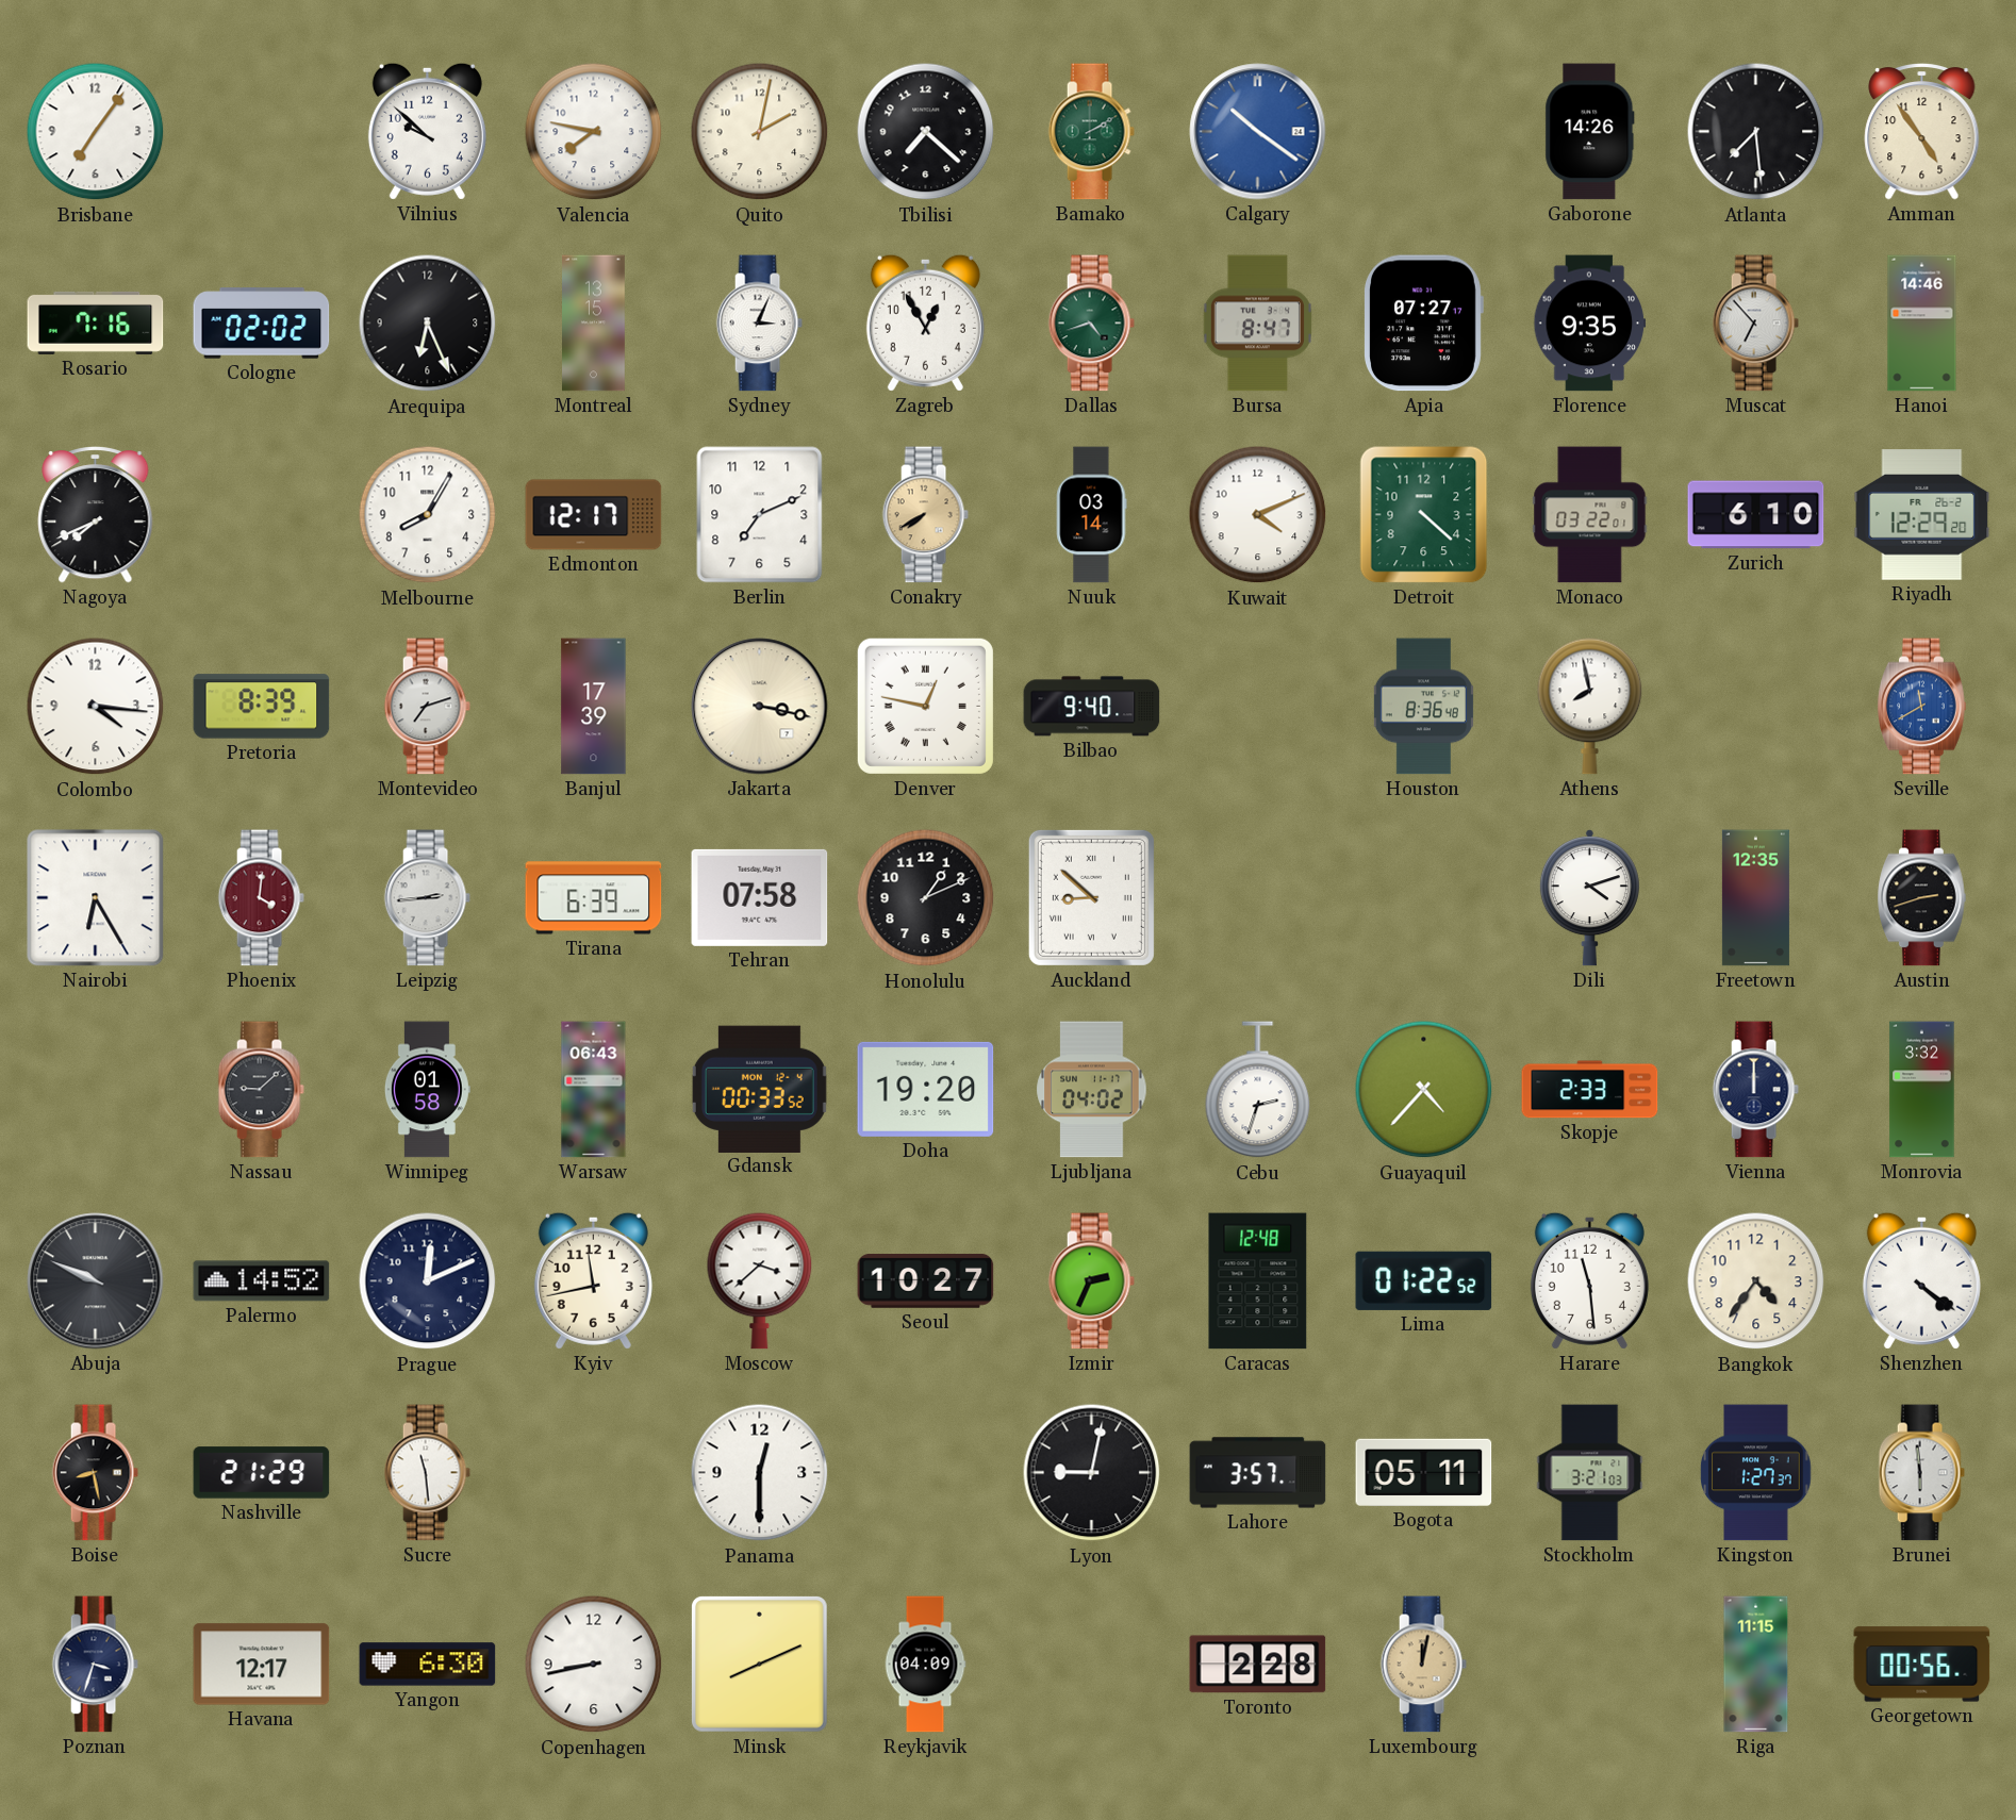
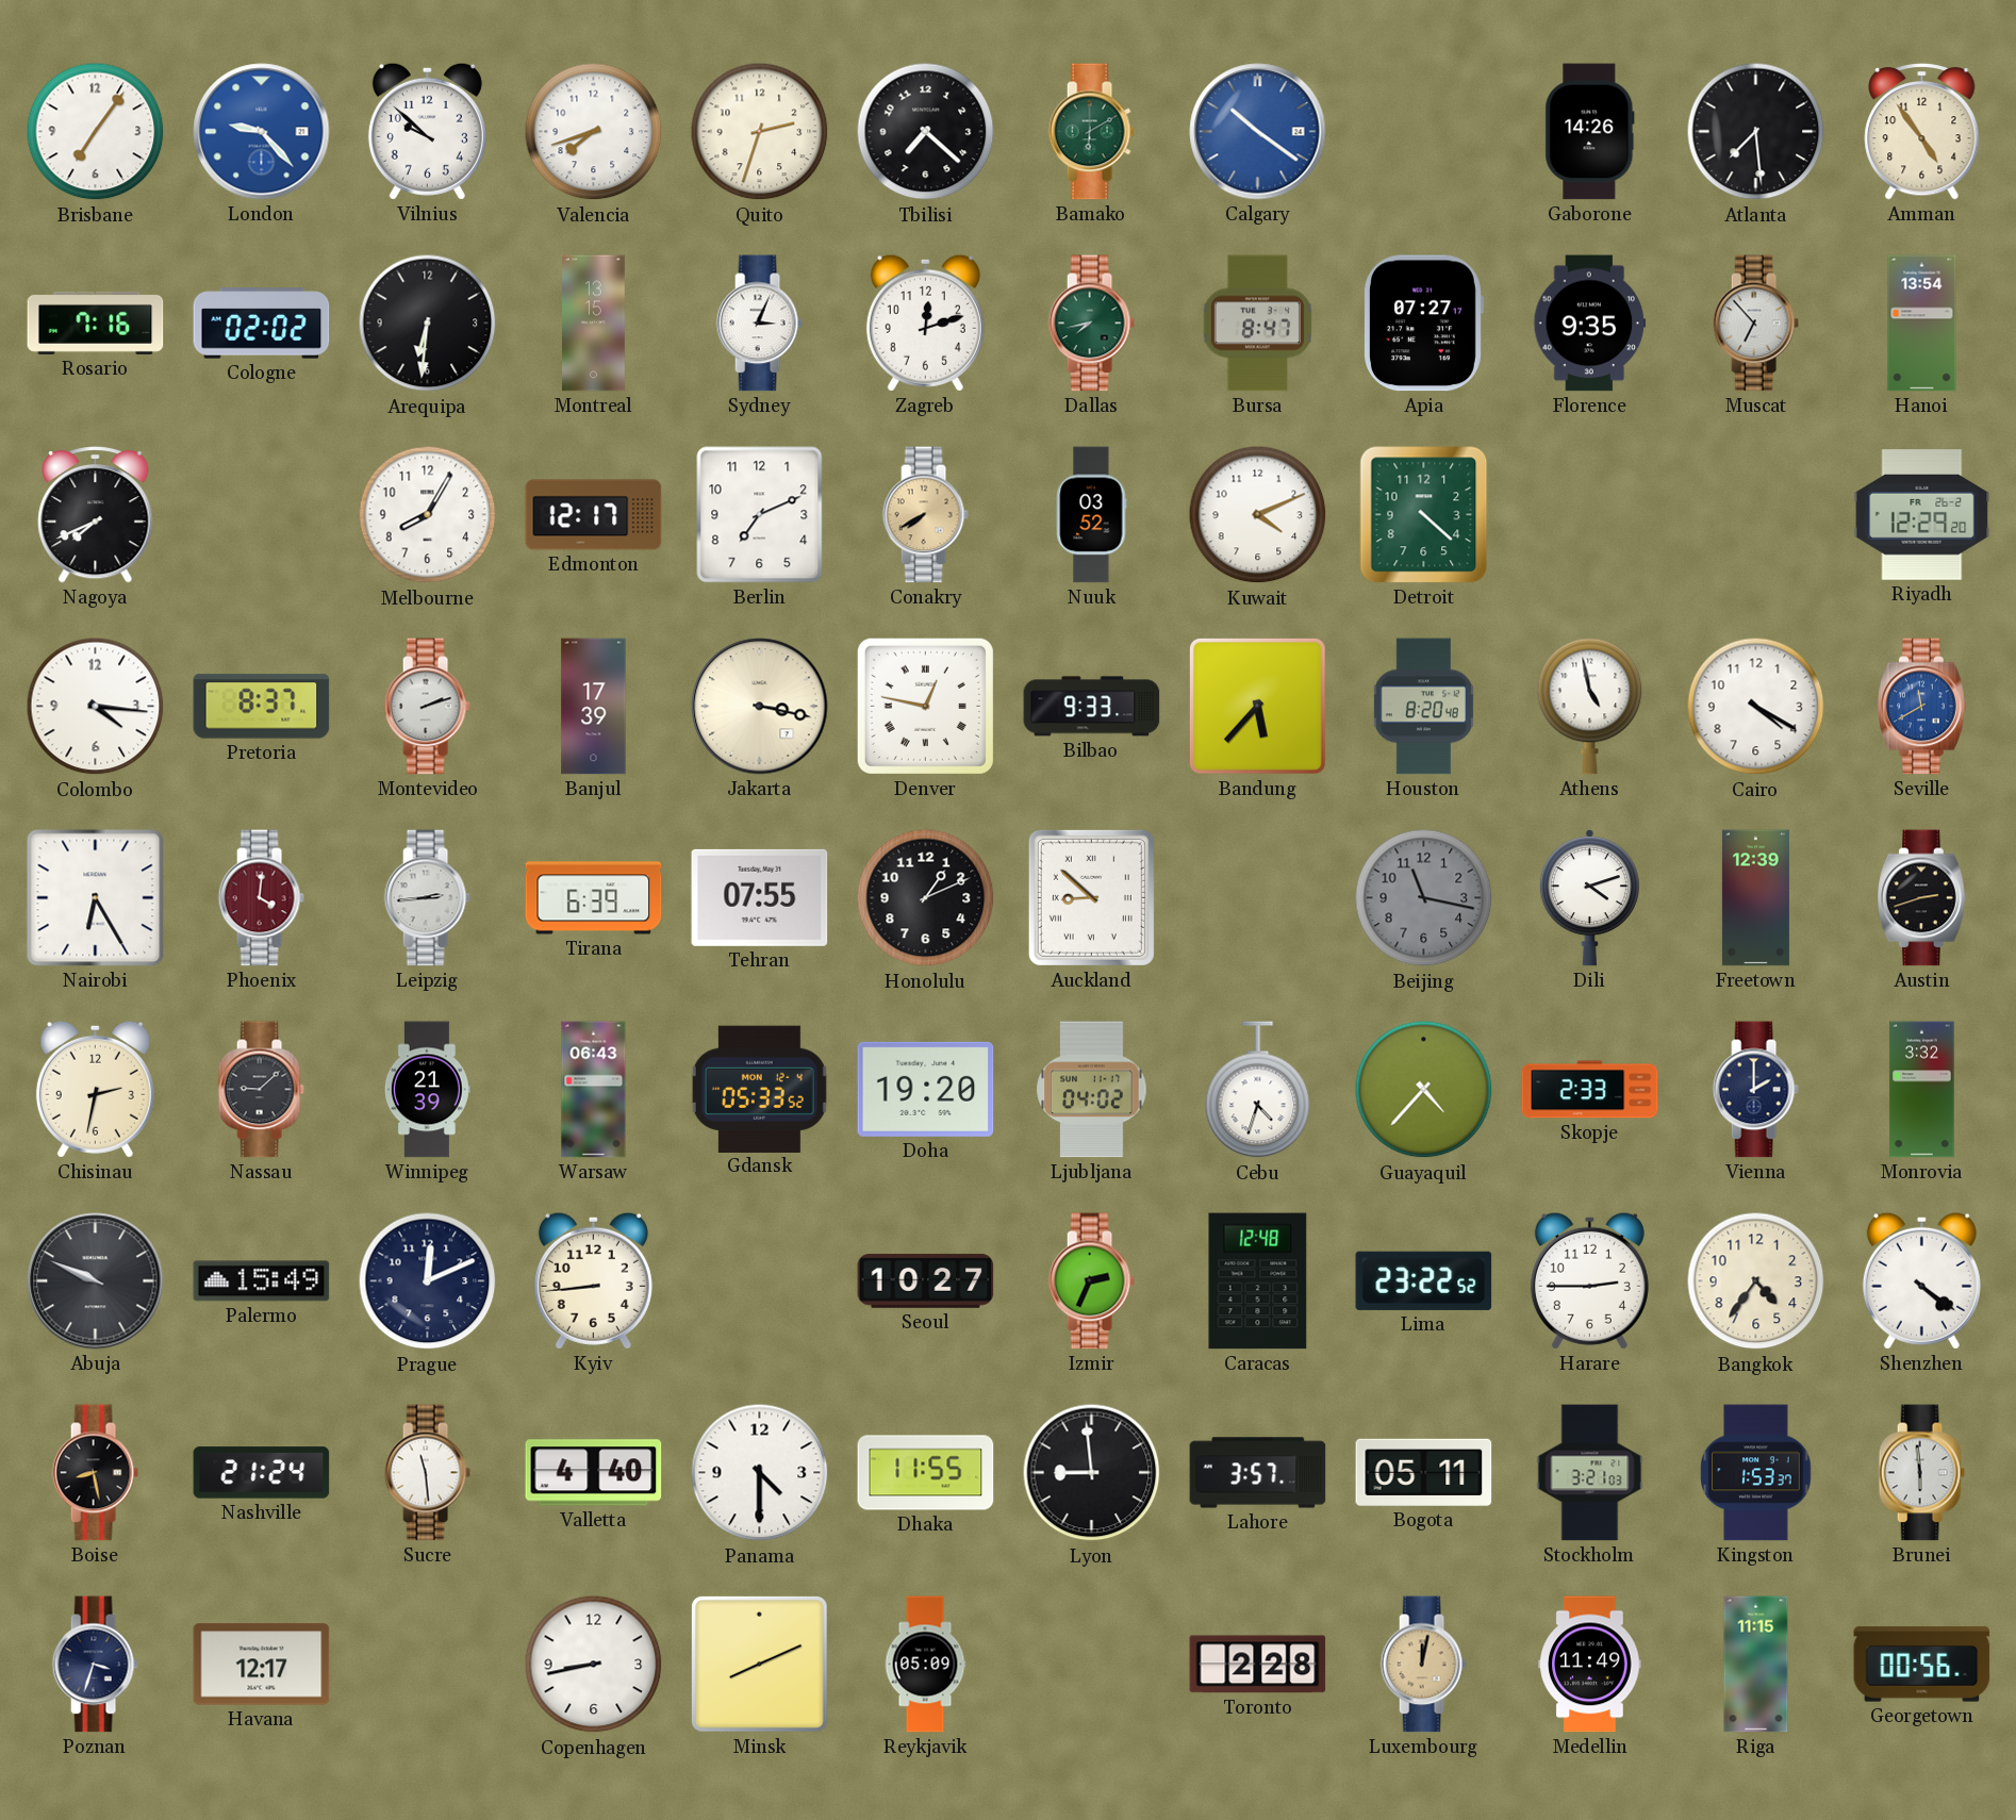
London: none -> 9:23
Valencia: 7:47 -> 7:42
Quito: 2:02 -> 2:33
Bamako: 2:10 -> 6:10
Arequipa: 6:26 -> 6:31
Zagreb: 12:55 -> 12:12
Dallas: 4:42 -> 7:43
Hanoi: 14:46 -> 13:54
Nuuk: 03:14 -> 03:52
Monaco: 03:22 -> none
Zurich: 6:10 -> none
Pretoria: 8:39 -> 8:37
Montevideo: 7:12 -> 2:12
Bilbao: 9:40 -> 9:33
Bandung: none -> 5:37
Houston: 8:36 -> 8:20
Athens: 7:58 -> 4:58
Cairo: none -> 4:20
Tehran: 07:58 -> 07:55
Beijing: none -> 11:17
Freetown: 12:35 -> 12:39
Chisinau: none -> 2:32
Winnipeg: 01:58 -> 21:39
Gdansk: 00:33 -> 05:33
Cebu: 2:33 -> 4:33
Vienna: 12:00 -> 2:00
Palermo: 14:52 -> 15:49
Kyiv: 11:43 -> 8:44
Moscow: 3:38 -> none
Lima: 01:22 -> 23:22
Harare: 11:29 -> 2:45
Nashville: 21:29 -> 21:24
Valletta: none -> 4:40
Panama: 12:30 -> 4:30
Dhaka: none -> 11:55
Lyon: 9:02 -> 8:59
Kingston: 1:27 -> 1:53
Yangon: 6:30 -> none
Reykjavik: 04:09 -> 05:09
Medellin: none -> 11:49
